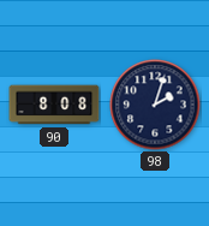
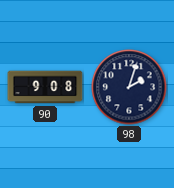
90: 8:08 -> 9:08
